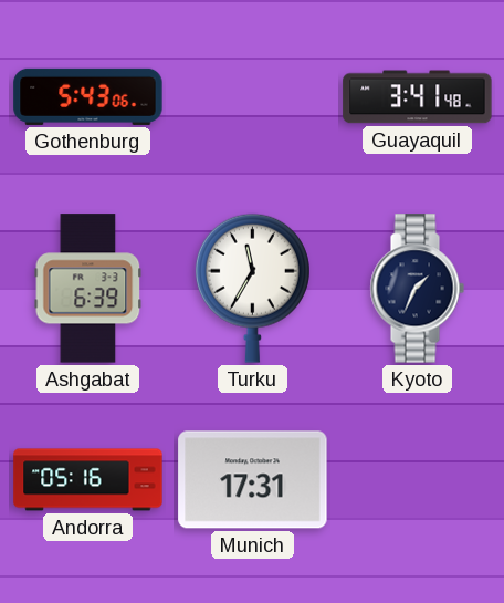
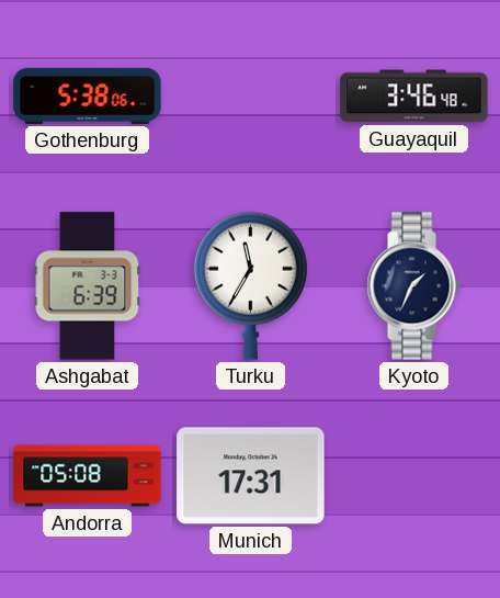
Gothenburg: 5:43 -> 5:38
Guayaquil: 3:41 -> 3:46
Andorra: 05:16 -> 05:08
